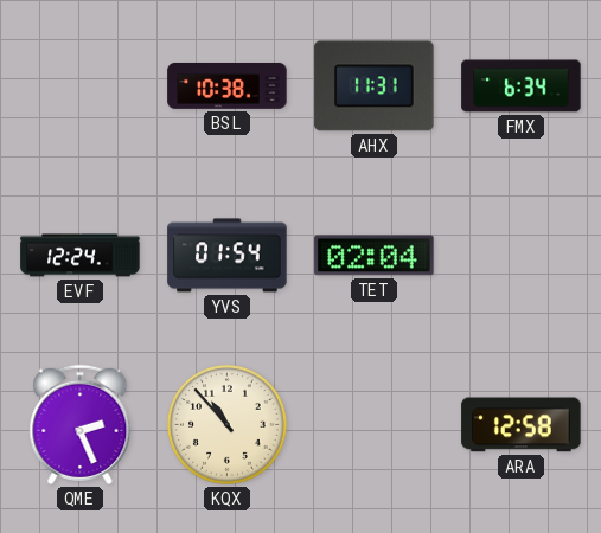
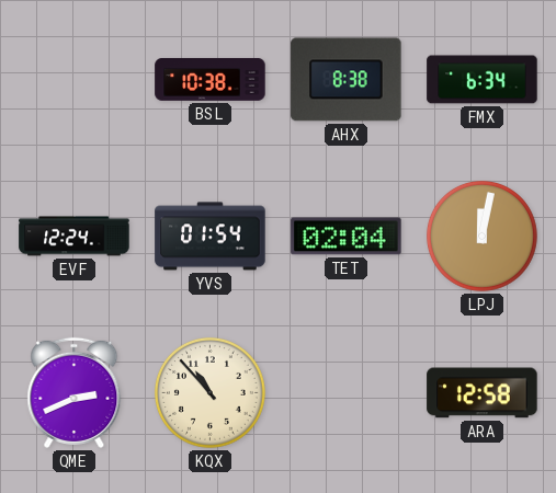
AHX: 11:31 -> 8:38
LPJ: none -> 12:02
QME: 2:26 -> 2:41
